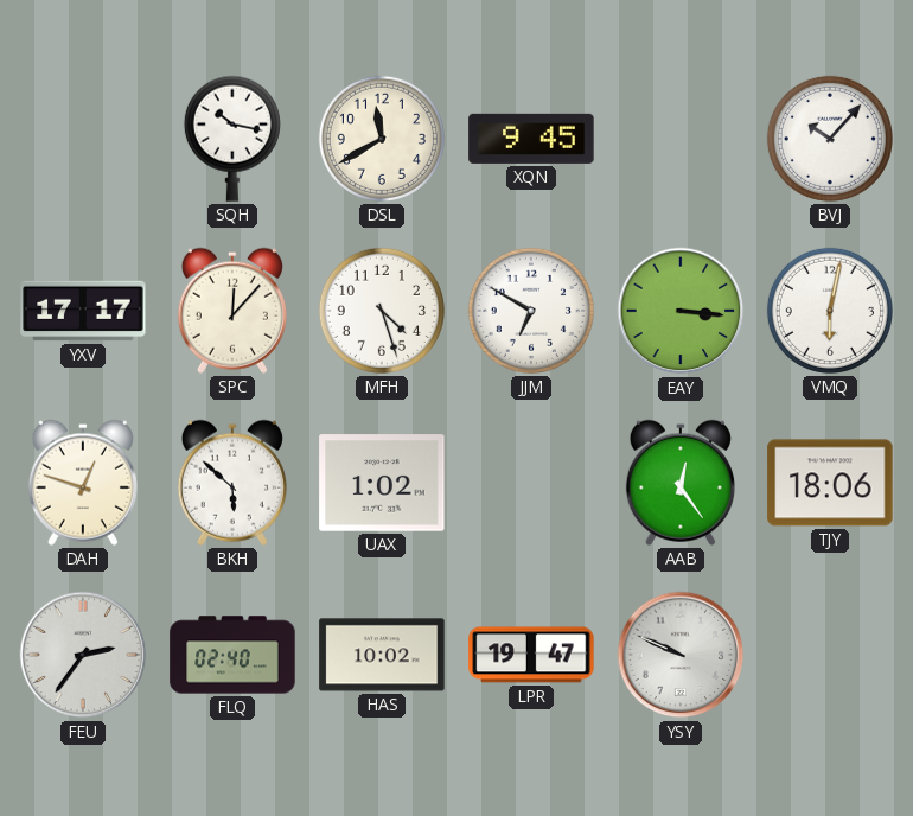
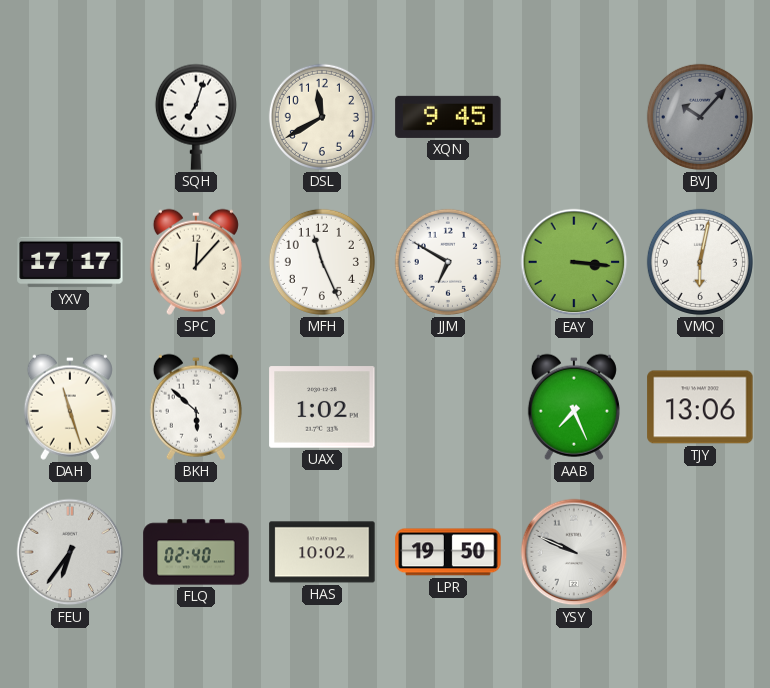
SQH: 10:17 -> 7:03
BVJ dial: white -> grey
MFH: 4:27 -> 11:26
DAH: 12:48 -> 11:27
AAB: 12:24 -> 7:26
TJY: 18:06 -> 13:06
FEU: 2:36 -> 6:36
LPR: 19:47 -> 19:50
